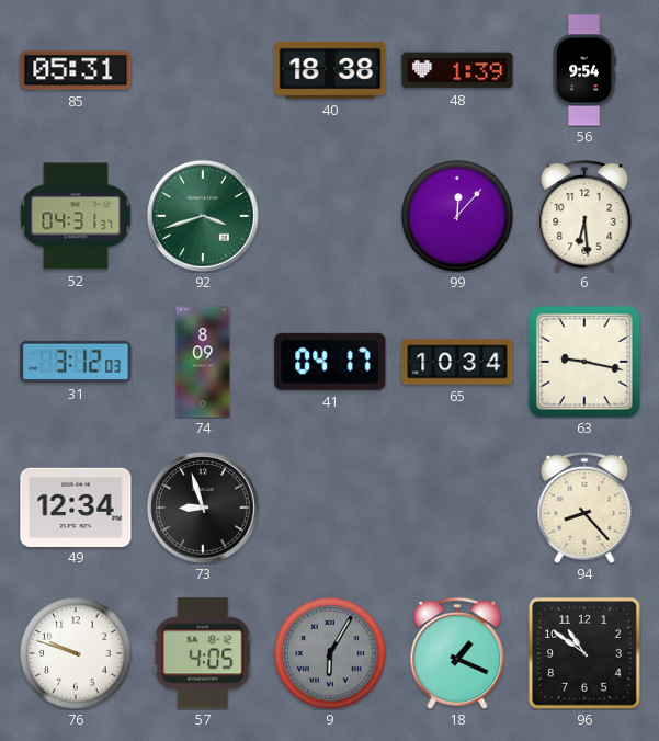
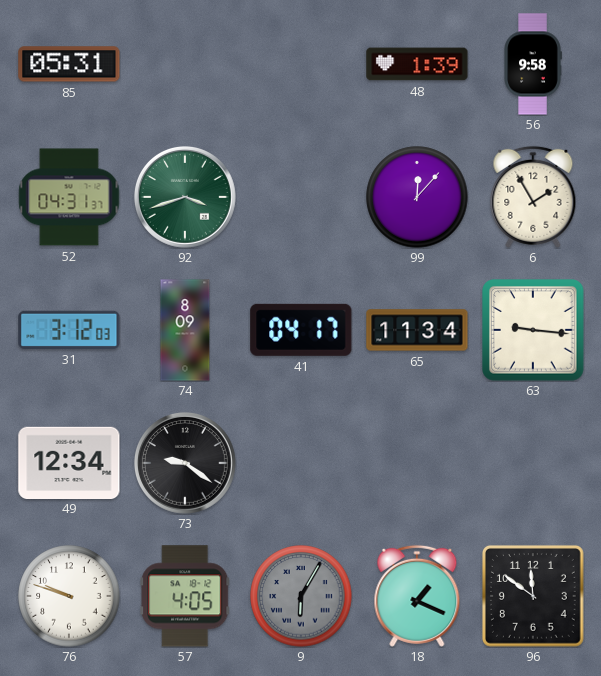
40: 18:38 -> none
56: 9:54 -> 9:58
6: 6:29 -> 1:55
65: 10:34 -> 11:34
63: 9:17 -> 9:16
73: 8:57 -> 9:21
94: 8:23 -> none
96: 10:51 -> 11:51
